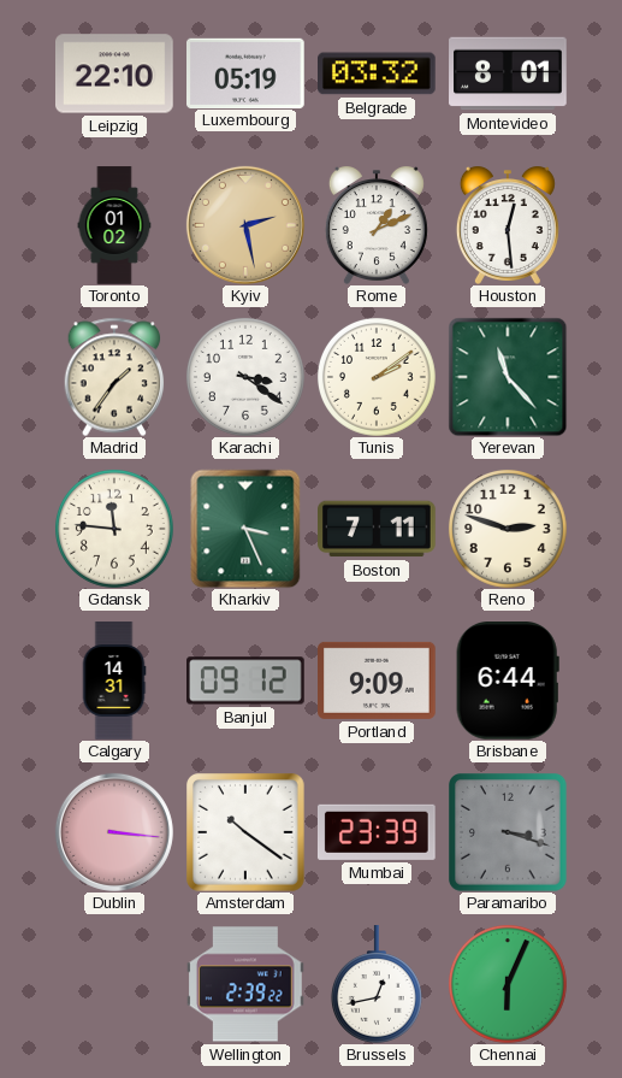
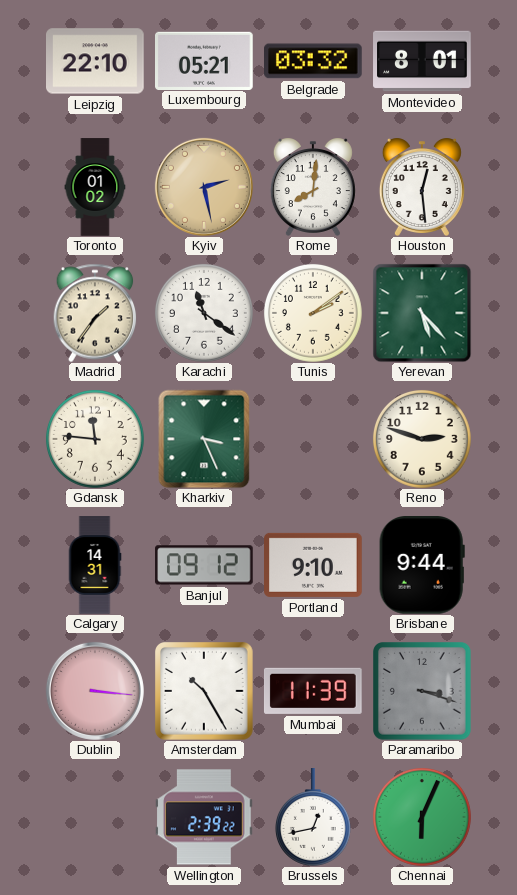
Luxembourg: 05:19 -> 05:21
Rome: 1:11 -> 8:01
Karachi: 3:21 -> 11:21
Yerevan: 11:23 -> 5:23
Boston: 7:11 -> none
Portland: 9:09 -> 9:10
Brisbane: 6:44 -> 9:44
Amsterdam: 10:21 -> 10:25
Mumbai: 23:39 -> 11:39
